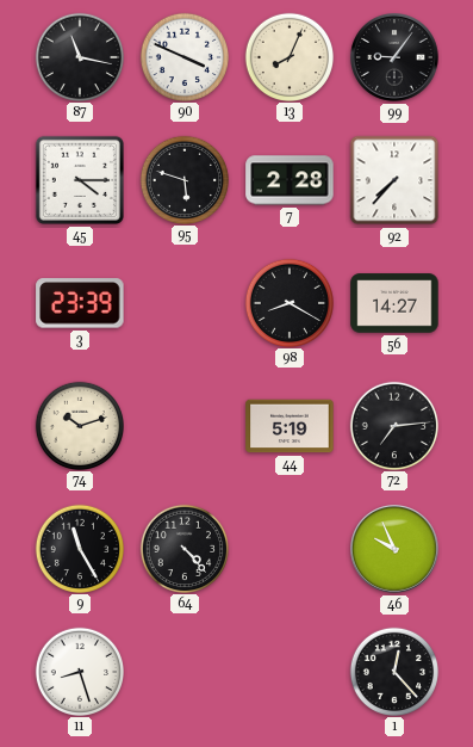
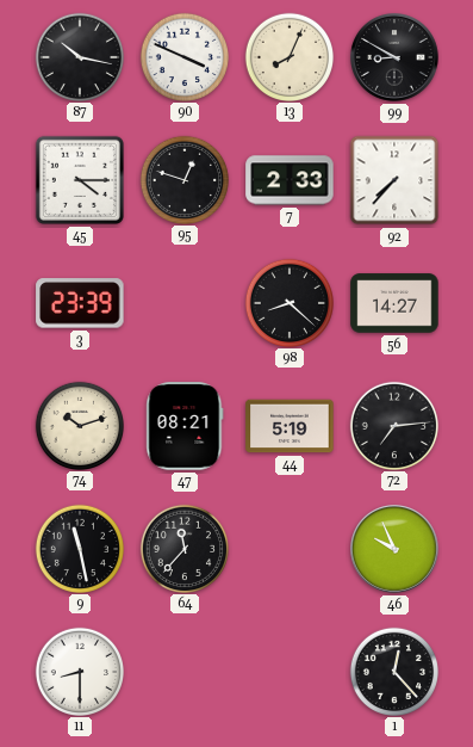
87: 11:17 -> 10:17
99: 9:06 -> 8:50
95: 5:48 -> 12:48
7: 2:28 -> 2:33
98: 8:20 -> 8:22
47: none -> 08:21
9: 11:25 -> 11:28
64: 4:23 -> 11:37
11: 8:27 -> 8:30
